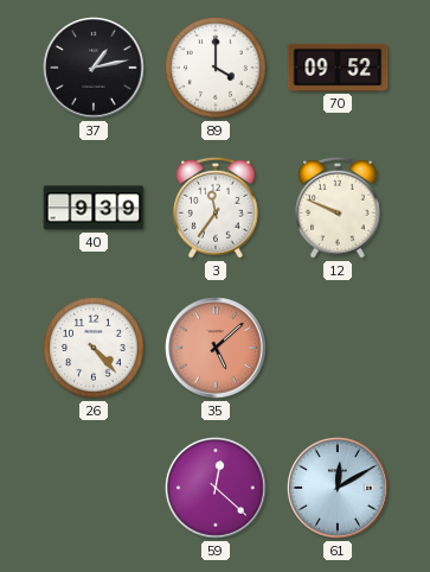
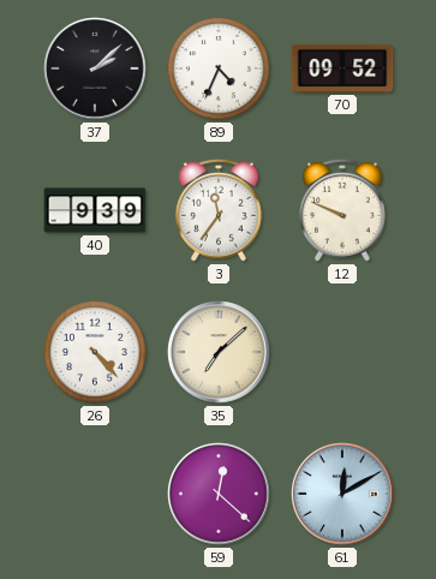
37: 1:13 -> 2:08
89: 4:00 -> 4:34
35: 5:08 -> 7:08
35 dial: salmon -> cream
